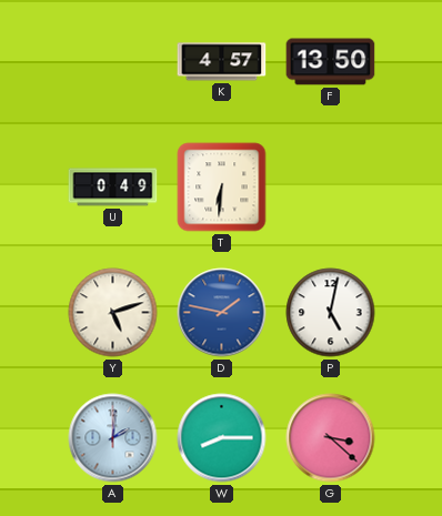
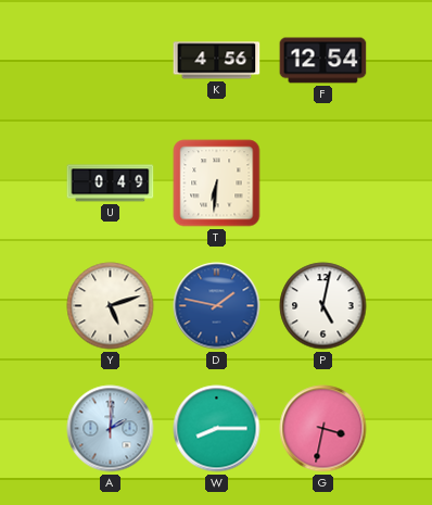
K: 4:57 -> 4:56
F: 13:50 -> 12:54
G: 3:22 -> 3:32
